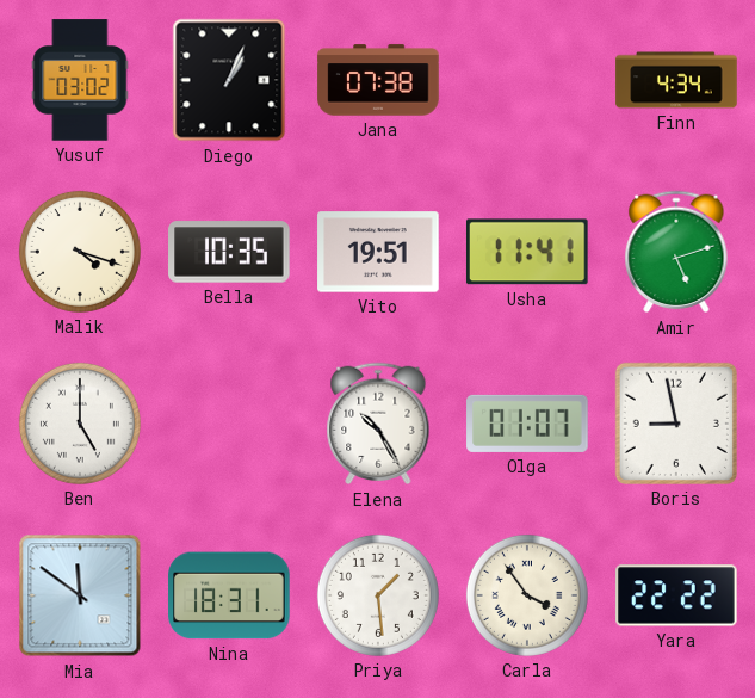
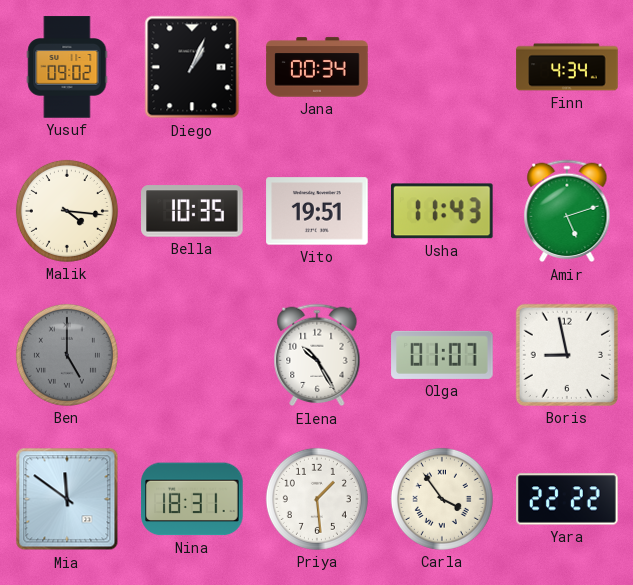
Yusuf: 03:02 -> 09:02
Jana: 07:38 -> 00:34
Malik: 4:18 -> 4:16
Usha: 11:41 -> 11:43
Ben dial: white -> grey
